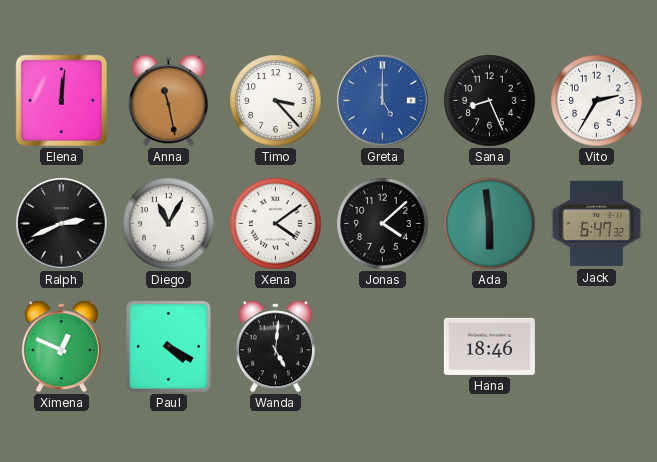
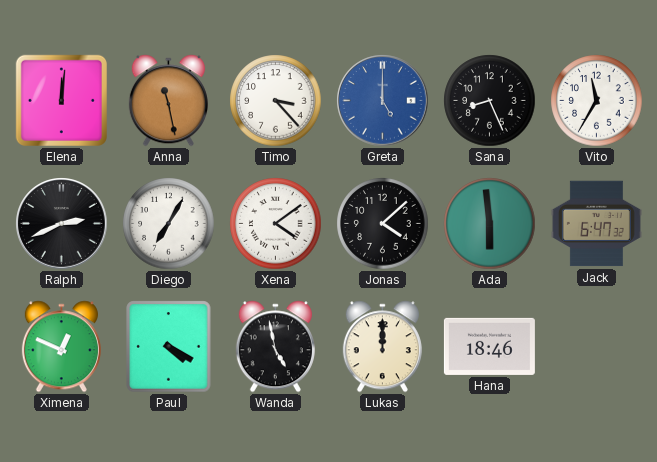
Vito: 2:35 -> 11:35
Diego: 11:05 -> 7:05
Wanda: 5:01 -> 4:58
Lukas: none -> 12:00
